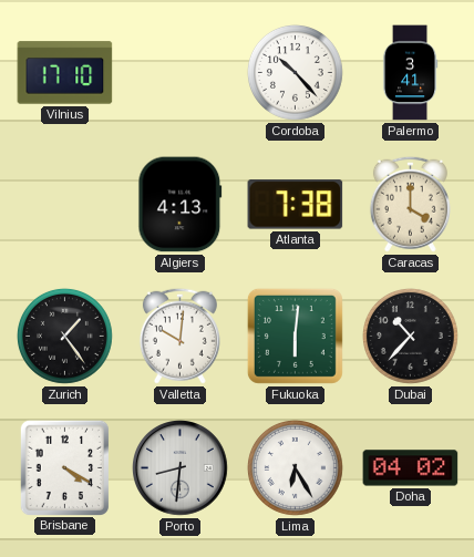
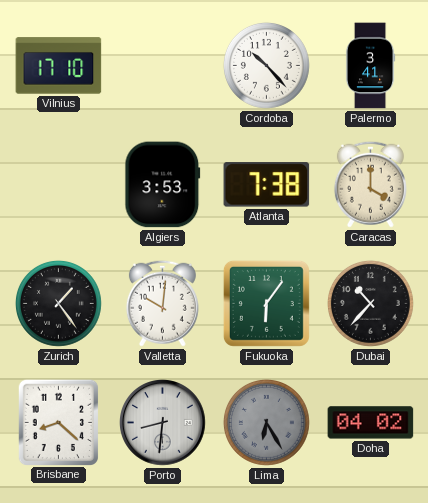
Algiers: 4:13 -> 3:53
Fukuoka: 6:01 -> 6:06
Brisbane: 4:20 -> 8:22
Lima dial: white -> grey
